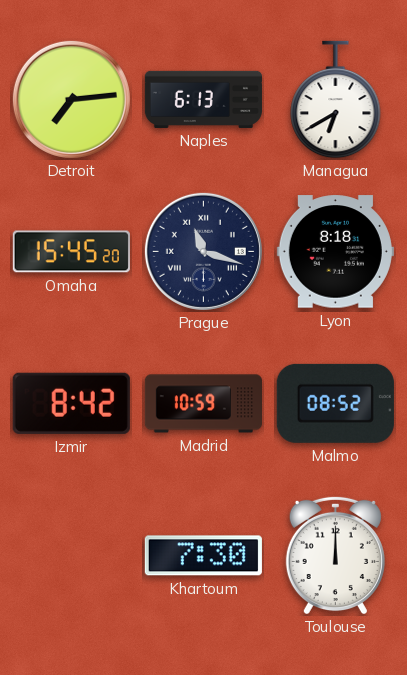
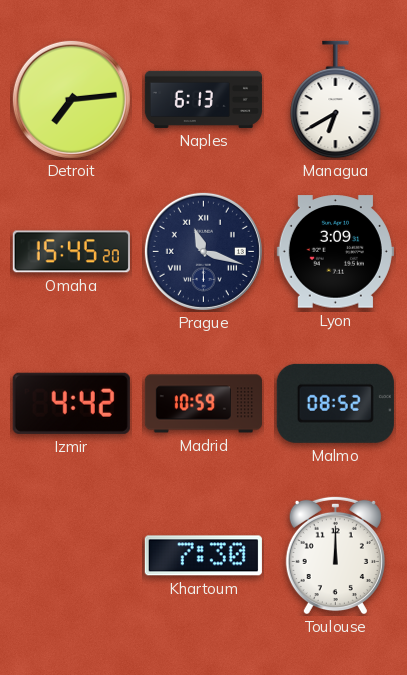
Lyon: 8:18 -> 3:09
Izmir: 8:42 -> 4:42
